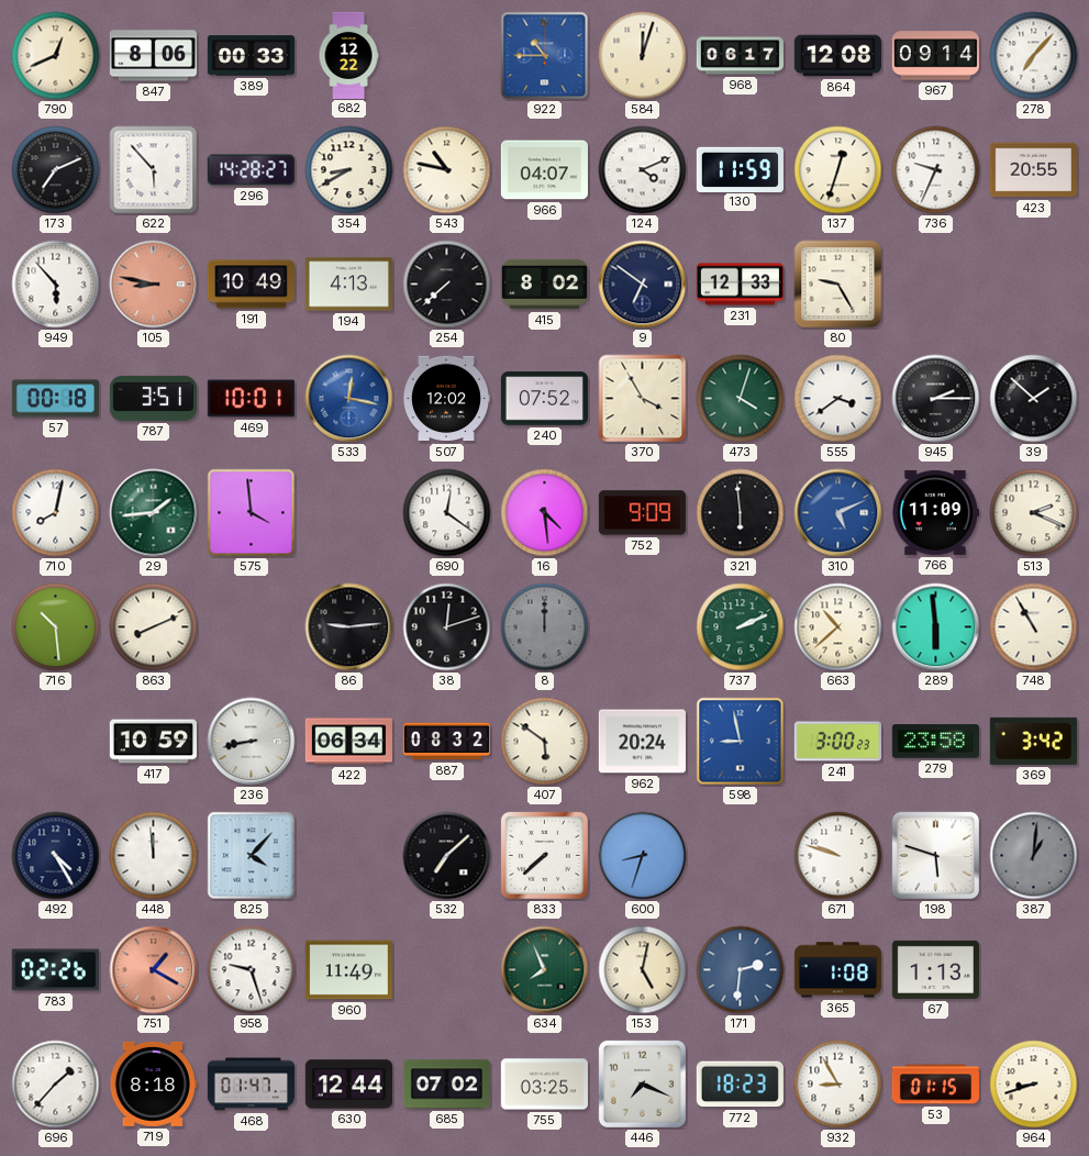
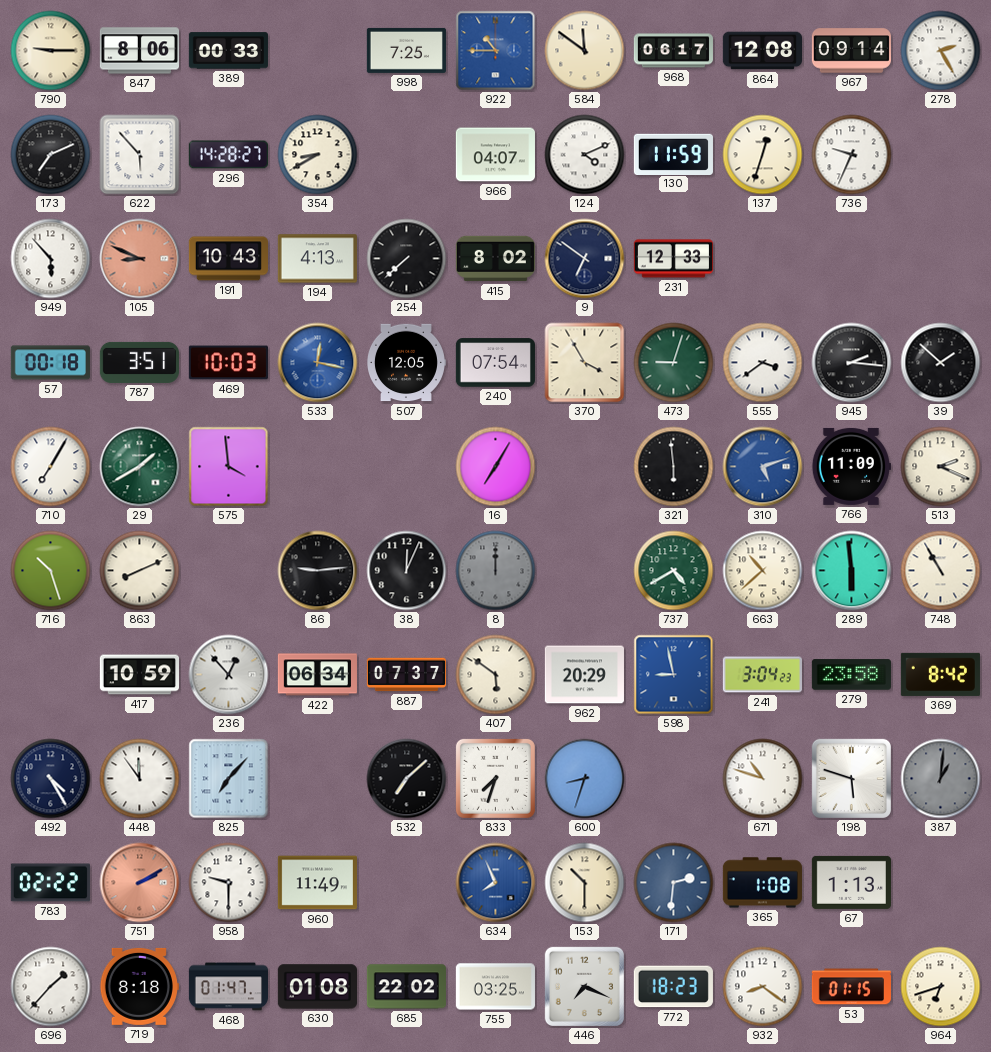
790: 12:41 -> 9:15
682: 12:22 -> none
998: none -> 7:25
584: 12:03 -> 11:51
278: 7:07 -> 2:25
543: 10:47 -> none
423: 20:55 -> none
105: 8:47 -> 8:49
191: 10:49 -> 10:43
80: 9:25 -> none
469: 10:01 -> 10:03
507: 12:02 -> 12:05
240: 07:52 -> 07:54
473: 4:03 -> 9:03
945: 2:15 -> 2:16
710: 8:02 -> 7:05
29: 1:44 -> 1:40
690: 12:21 -> none
16: 4:29 -> 7:05
752: 9:09 -> none
310: 5:11 -> 5:12
716: 10:29 -> 10:27
38: 12:12 -> 12:04
737: 2:11 -> 4:40
236: 8:43 -> 12:53
887: 08:32 -> 07:37
962: 20:24 -> 20:29
241: 3:00 -> 3:04
369: 3:42 -> 8:42
448: 11:59 -> 11:54
825: 4:07 -> 7:07
833: 7:38 -> 7:33
671: 9:48 -> 10:48
783: 02:26 -> 02:22
751: 1:20 -> 2:10
958: 9:27 -> 9:30
634 dial: green -> blue
153: 5:02 -> 10:30
630: 12:44 -> 01:08
685: 07:02 -> 22:02
932: 8:55 -> 8:21
964: 8:42 -> 6:42
